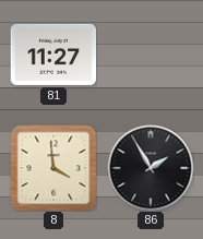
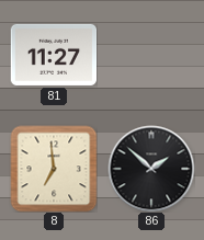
8: 3:59 -> 6:59
86: 1:55 -> 1:52
